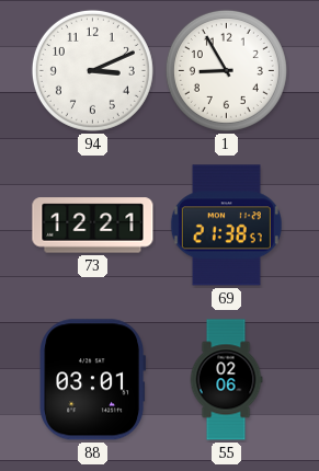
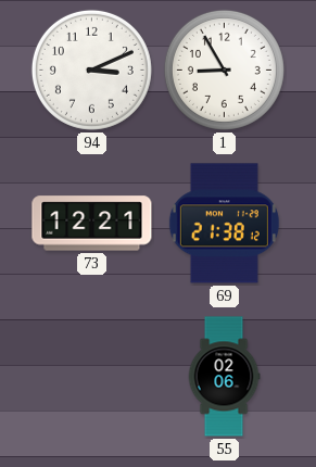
69: 21:38:57 -> 21:38:12
88: 03:01 -> none
